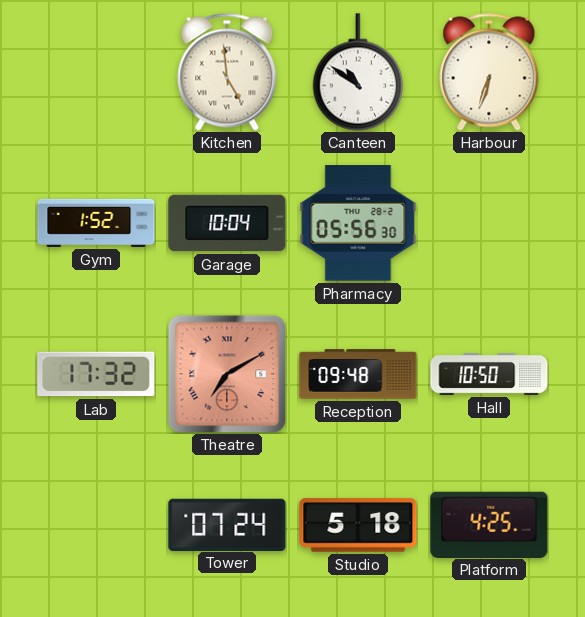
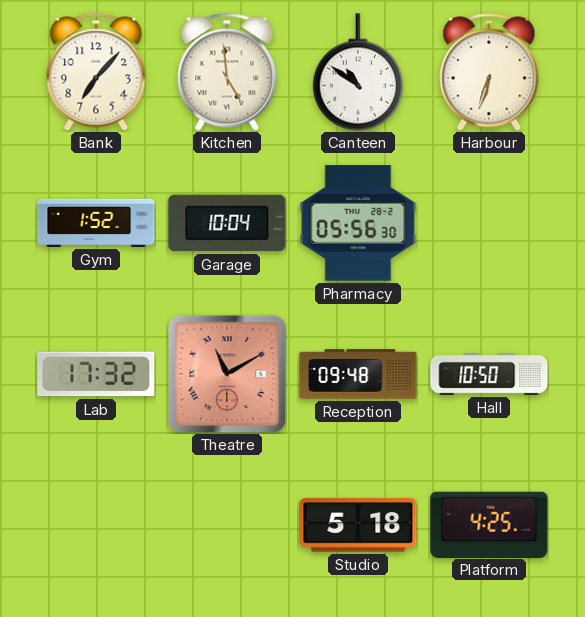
Bank: none -> 7:07
Theatre: 7:10 -> 11:10
Tower: 07:24 -> none
